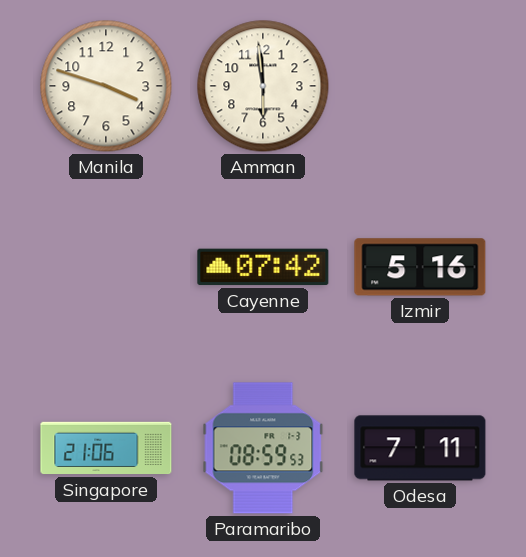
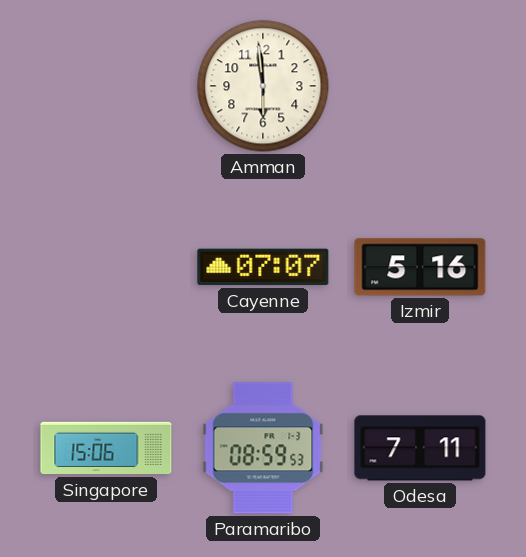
Manila: 3:48 -> none
Cayenne: 07:42 -> 07:07
Singapore: 21:06 -> 15:06
